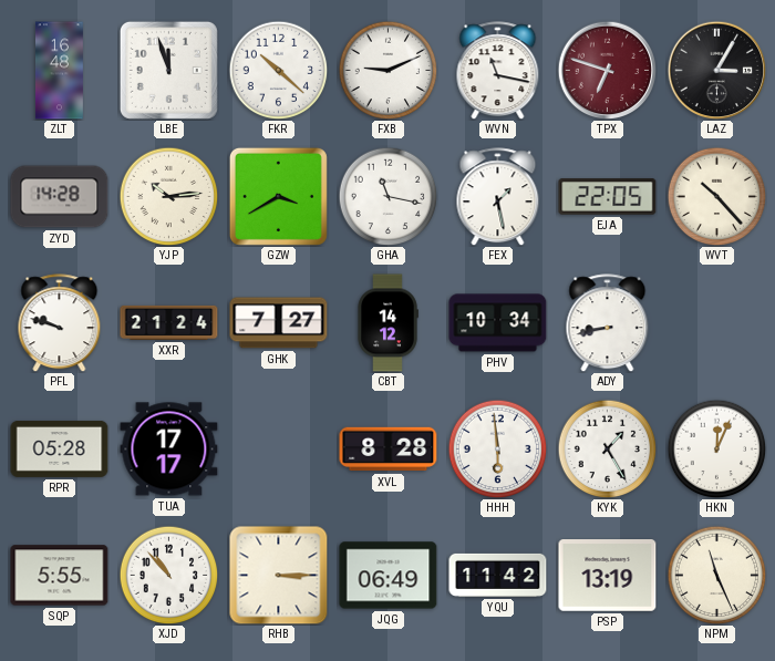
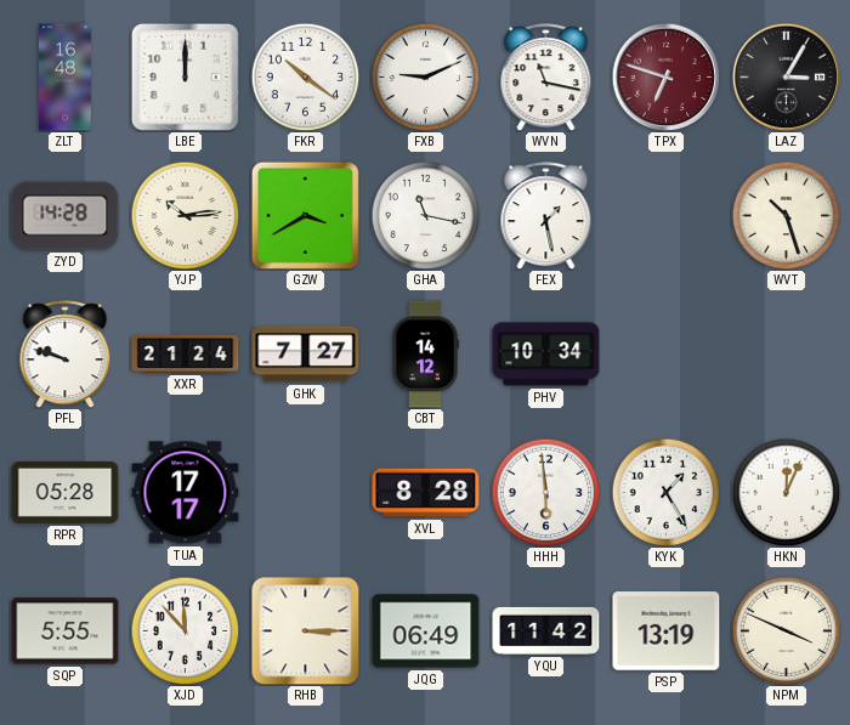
LBE: 11:57 -> 12:00
FKR: 10:22 -> 10:21
EJA: 22:05 -> none
WVT: 10:23 -> 10:27
ADY: 8:43 -> none
XJD: 10:53 -> 11:53
NPM: 11:26 -> 3:49
